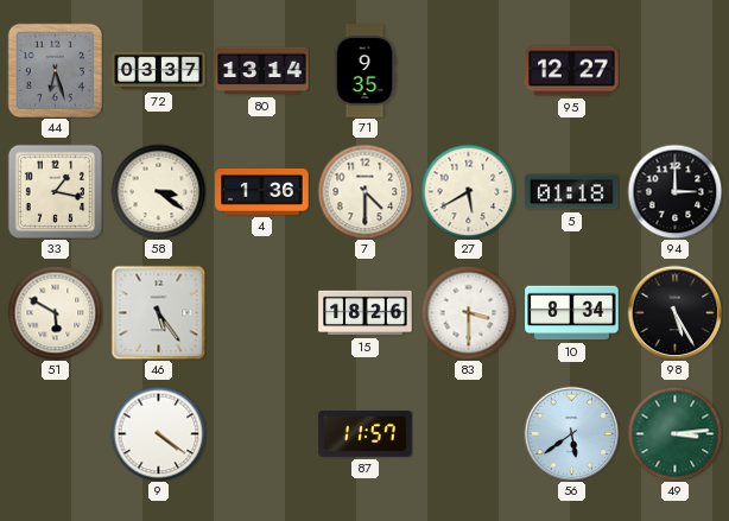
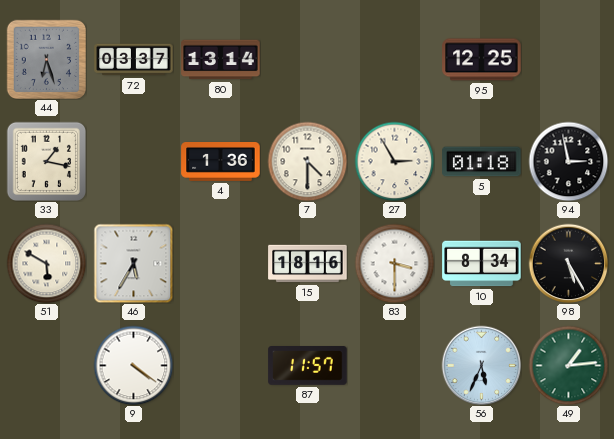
71: 9:35 -> none
95: 12:27 -> 12:25
58: 3:21 -> none
27: 5:40 -> 2:55
94: 3:00 -> 2:58
46: 5:24 -> 5:35
15: 18:26 -> 18:16
56: 5:39 -> 5:34
49: 3:14 -> 1:14
